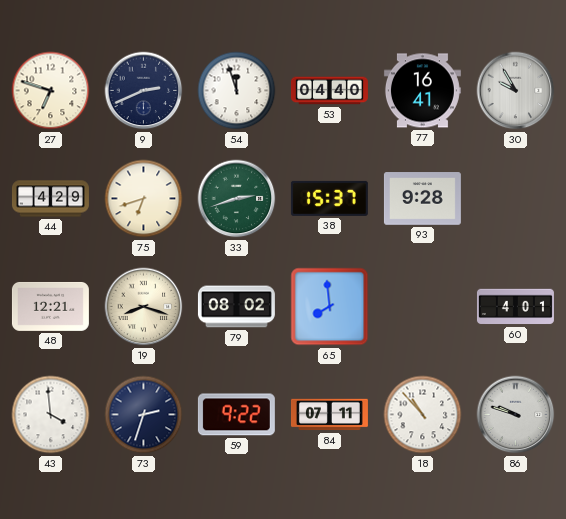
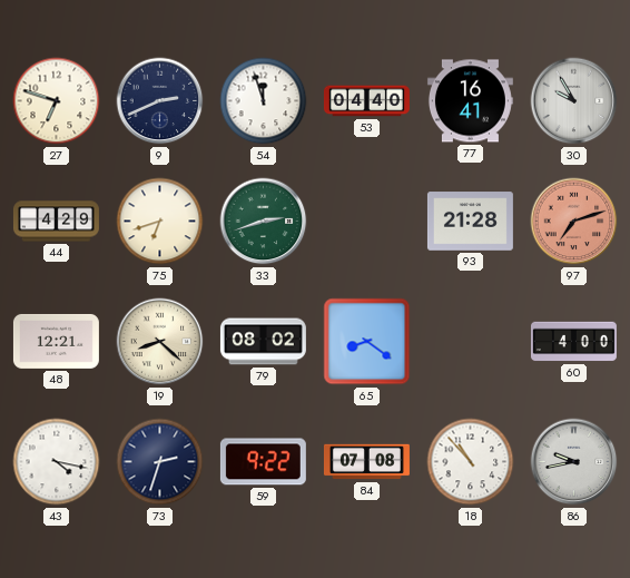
38: 15:37 -> none
93: 9:28 -> 21:28
97: none -> 7:12
19: 8:18 -> 8:22
65: 7:59 -> 8:21
60: 4:01 -> 4:00
43: 3:59 -> 4:17
84: 07:11 -> 07:08
86: 9:48 -> 9:43
